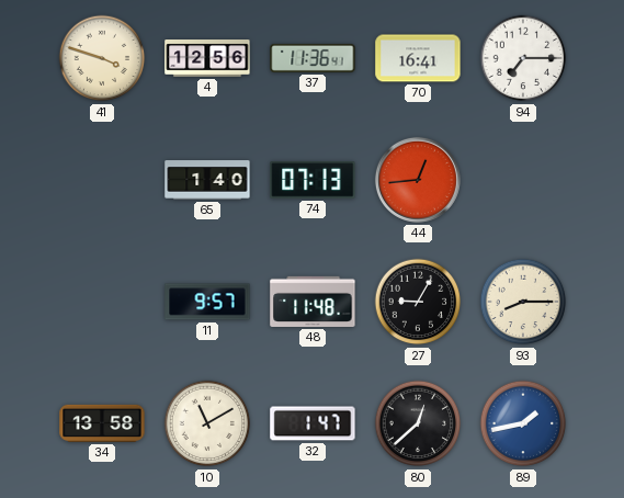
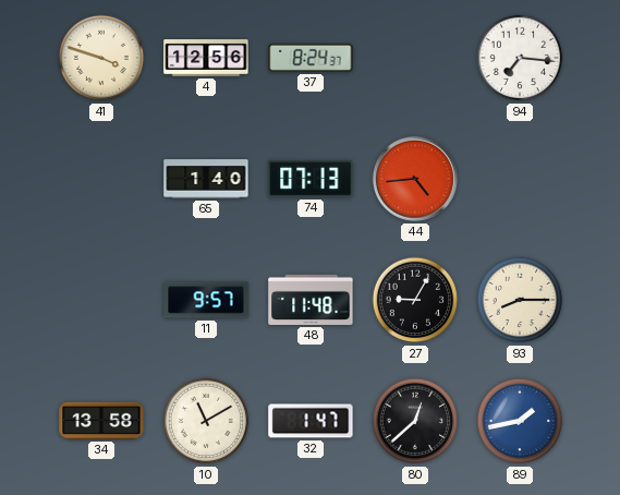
37: 11:36 -> 8:24
70: 16:41 -> none
94: 7:15 -> 7:16
44: 12:44 -> 4:44
